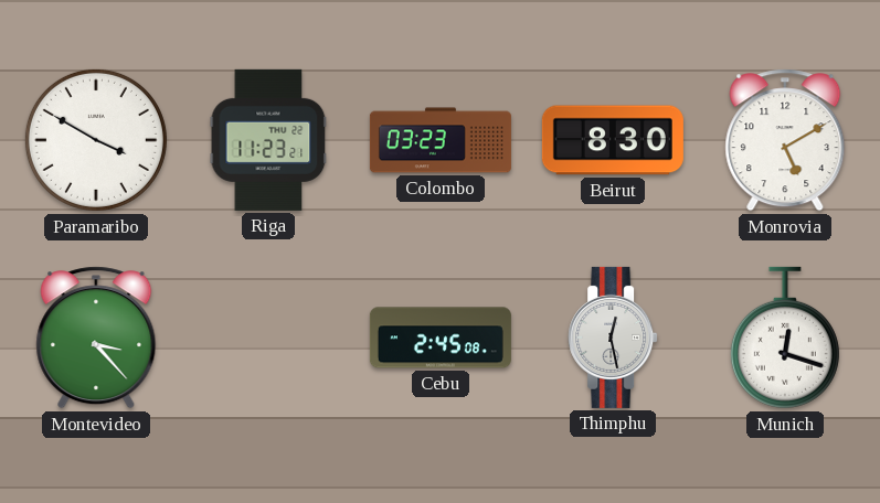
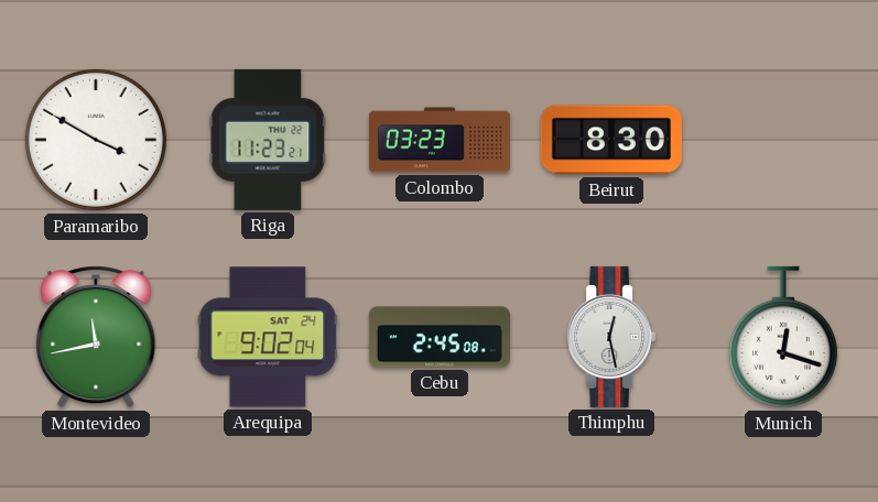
Monrovia: 5:10 -> none
Montevideo: 3:23 -> 11:43
Arequipa: none -> 9:02
